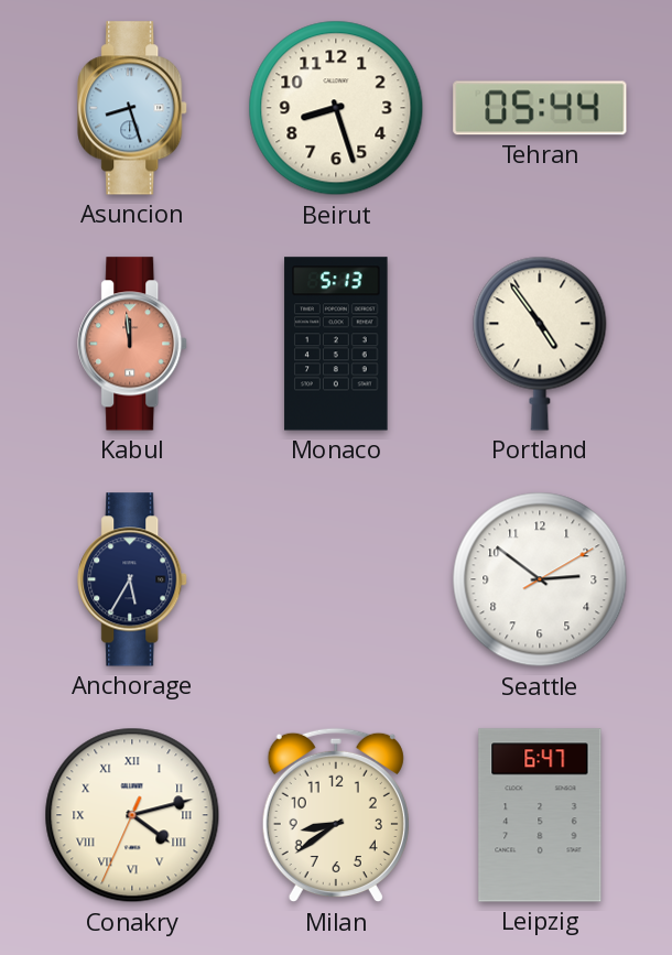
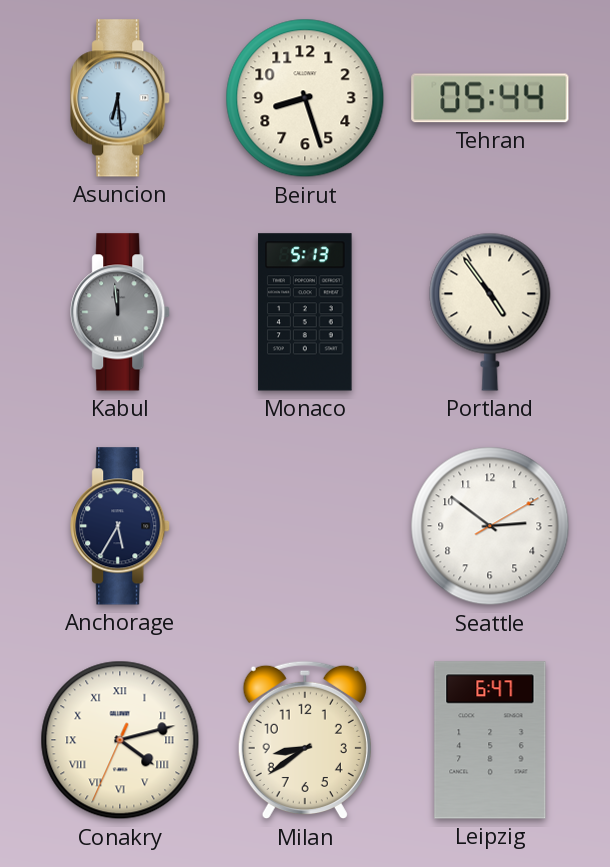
Asuncion: 8:27 -> 6:29
Kabul dial: salmon -> grey
